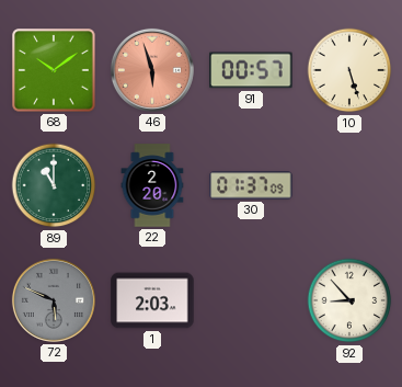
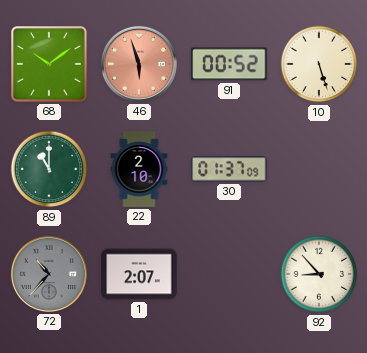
91: 00:57 -> 00:52
22: 2:20 -> 2:10
72: 5:49 -> 10:37
1: 2:03 -> 2:07
